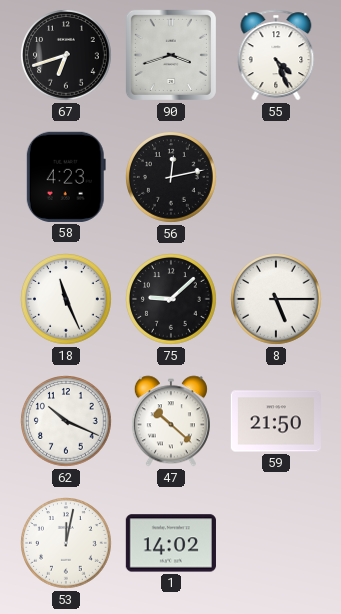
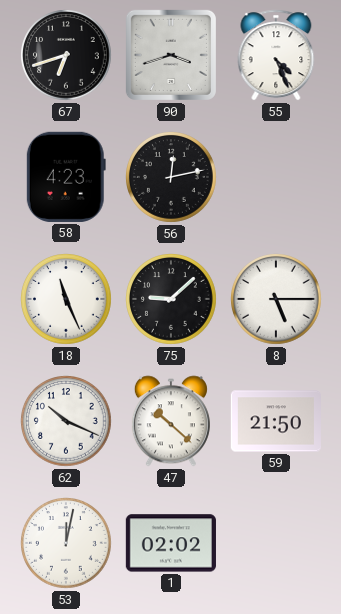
1: 14:02 -> 02:02
